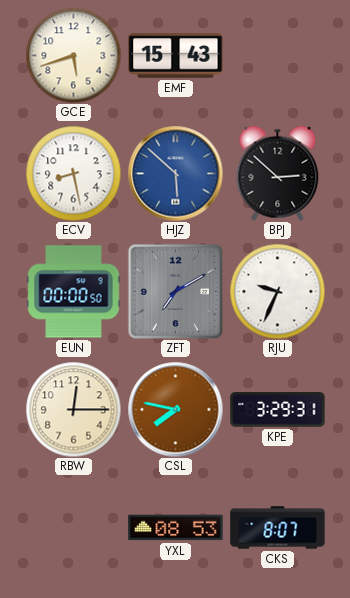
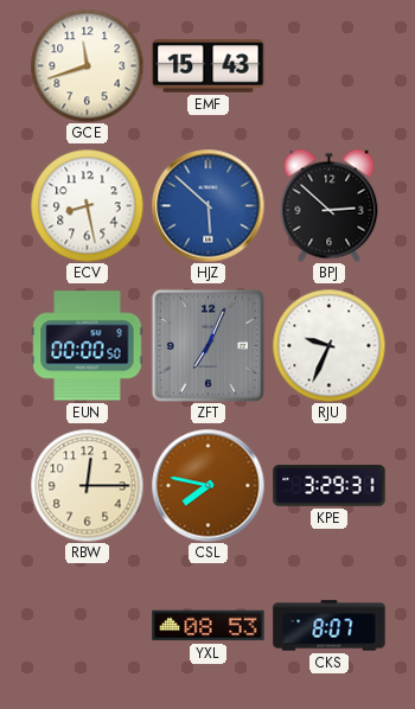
GCE: 5:42 -> 11:42
ZFT: 7:10 -> 7:04
